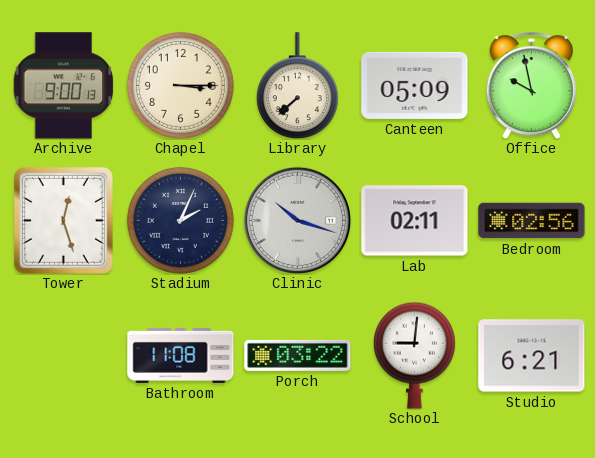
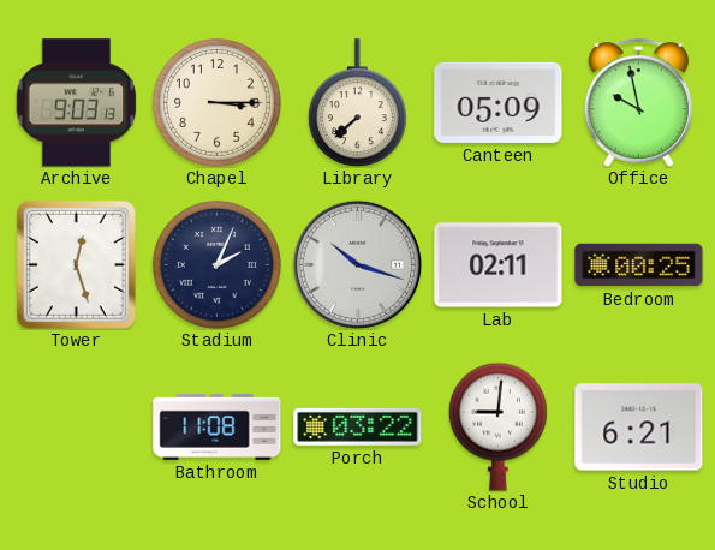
Archive: 9:00 -> 9:03
Bedroom: 02:56 -> 00:25
